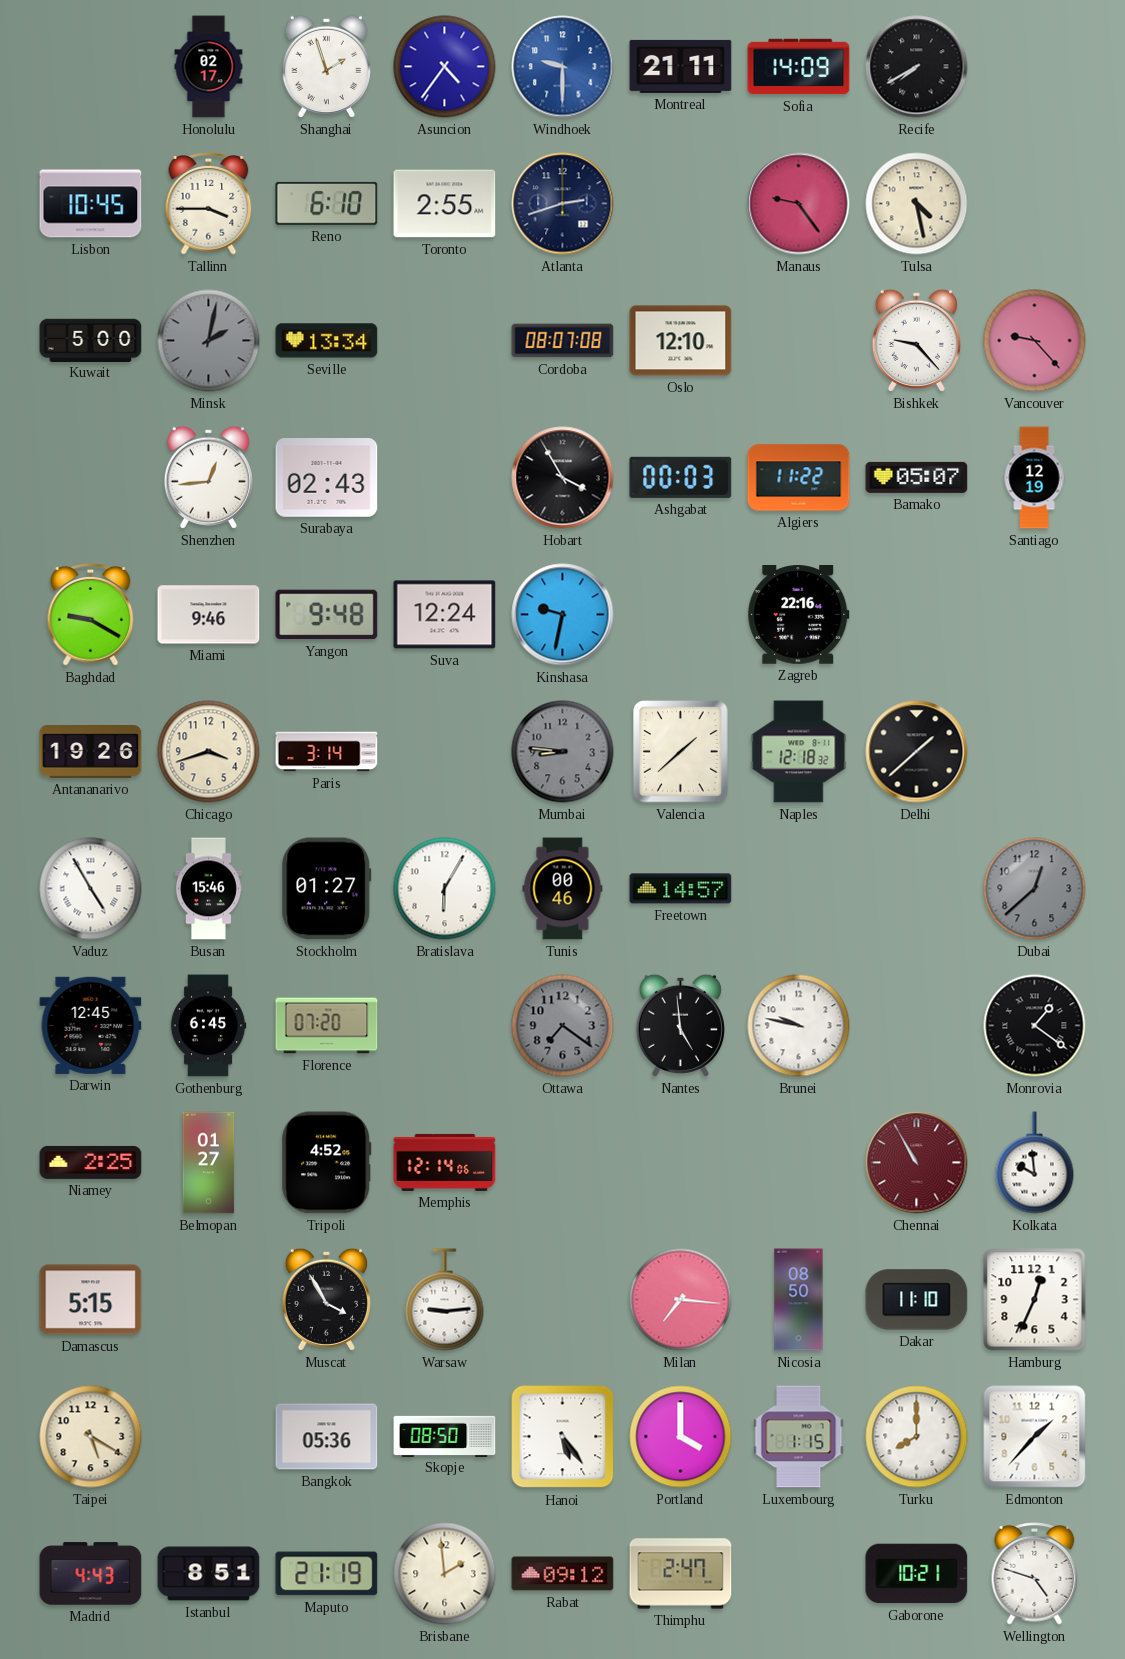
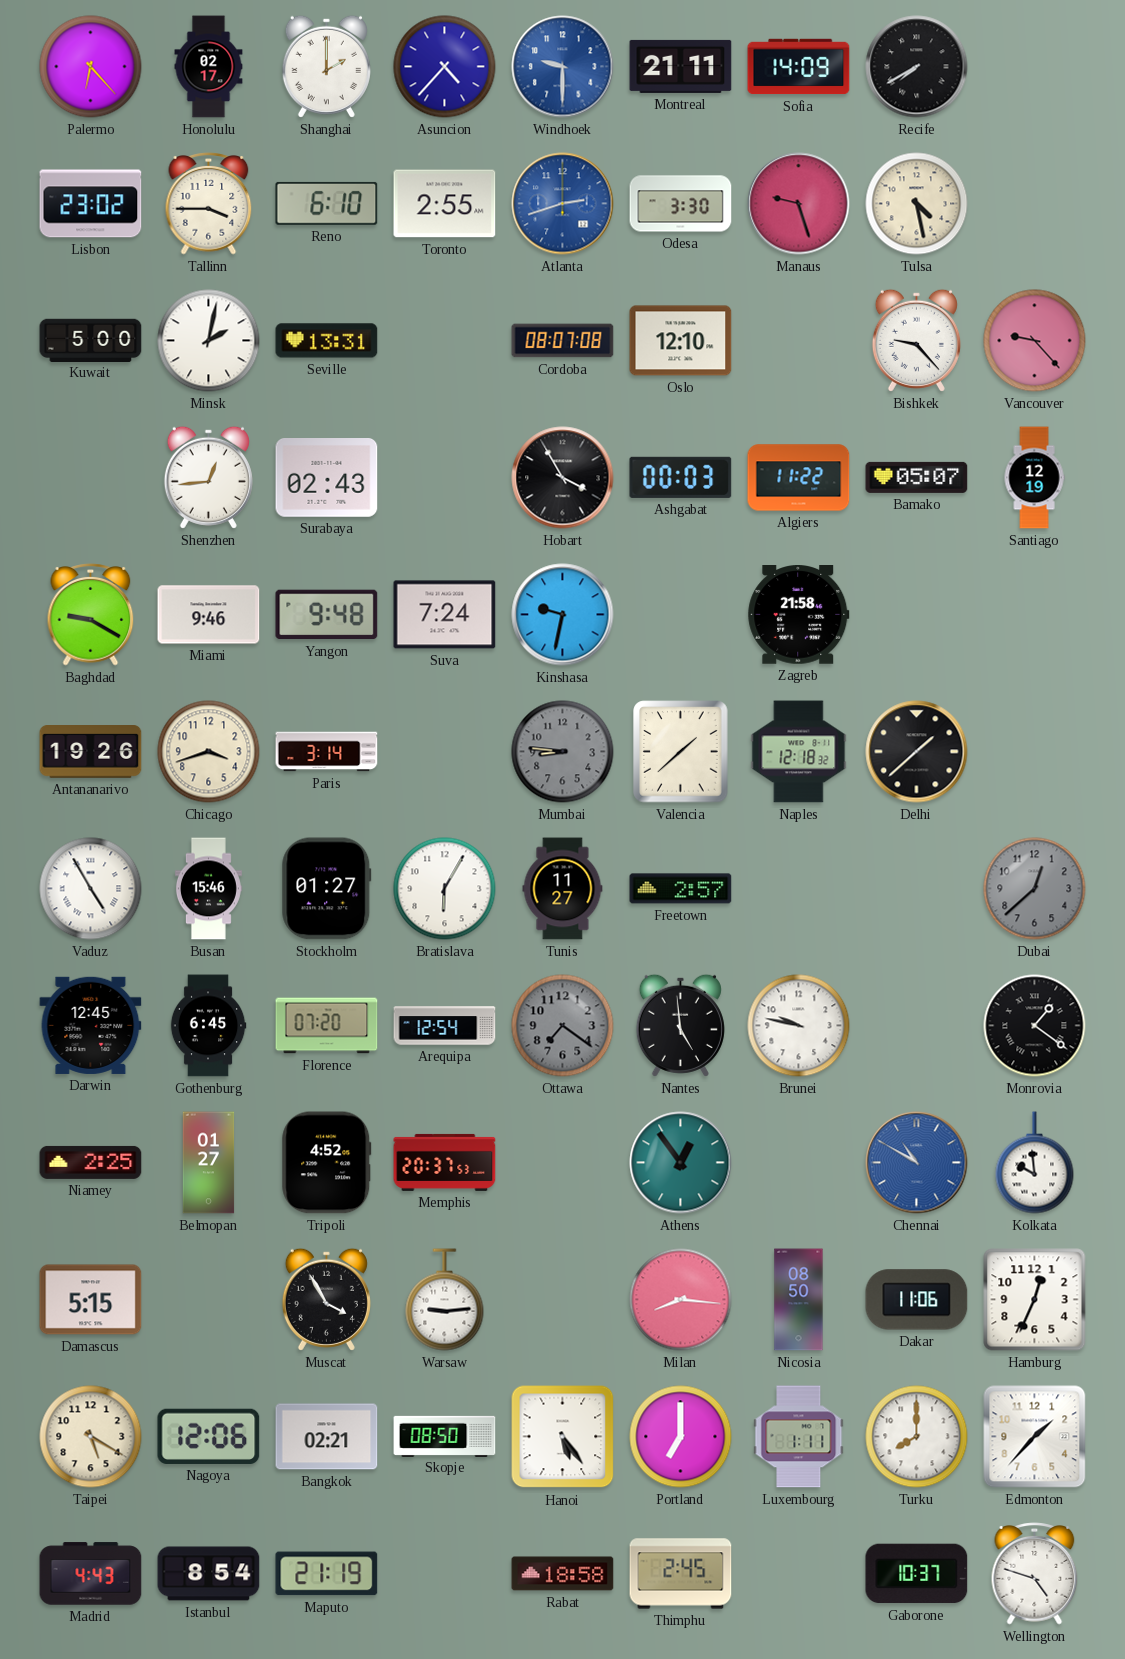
Palermo: none -> 6:23
Shanghai: 1:57 -> 2:00
Asuncion: 4:36 -> 4:37
Lisbon: 10:45 -> 23:02
Atlanta dial: navy -> blue
Odesa: none -> 3:30
Manaus: 9:24 -> 9:27
Minsk dial: grey -> white
Seville: 13:34 -> 13:31
Suva: 12:24 -> 7:24
Zagreb: 22:16 -> 21:58
Tunis: 00:46 -> 11:27
Freetown: 14:57 -> 2:57
Arequipa: none -> 12:54
Memphis: 12:14 -> 20:37
Athens: none -> 12:54
Chennai: 10:55 -> 10:50
Chennai dial: burgundy -> blue
Milan: 7:16 -> 8:16
Dakar: 11:10 -> 11:06
Nagoya: none -> 12:06
Bangkok: 05:36 -> 02:21
Portland: 4:00 -> 7:00
Luxembourg: 1:15 -> 1:11
Istanbul: 8:51 -> 8:54
Brisbane: 1:59 -> none
Rabat: 09:12 -> 18:58
Thimphu: 2:47 -> 2:45
Gaborone: 10:21 -> 10:37
